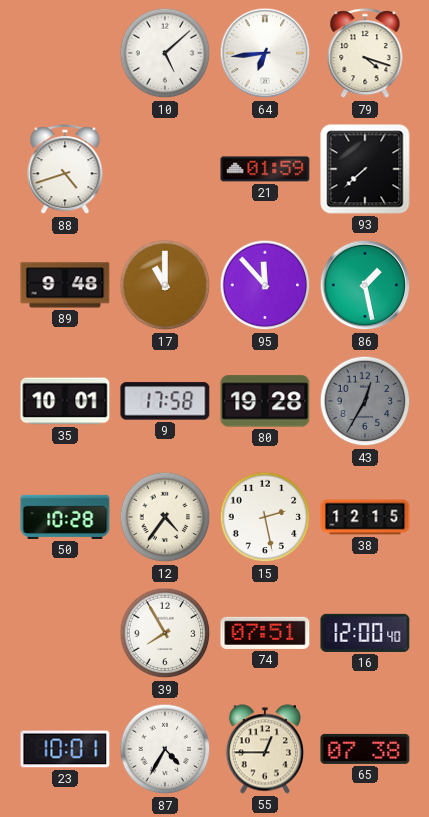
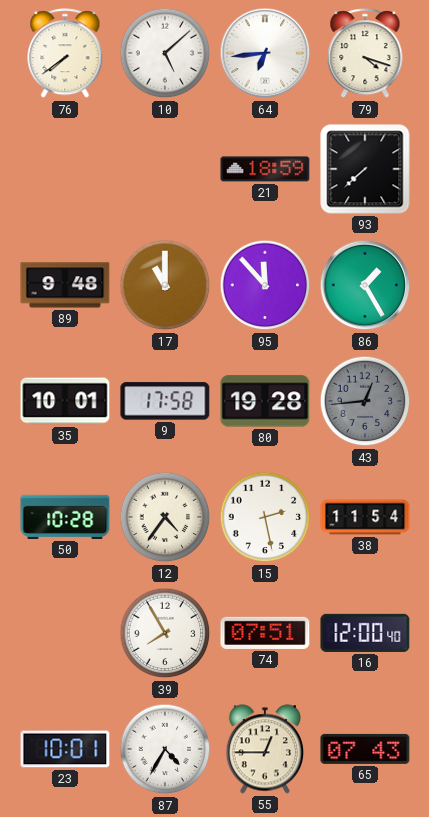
76: none -> 7:39
88: 4:42 -> none
21: 01:59 -> 18:59
86: 1:28 -> 1:25
43: 12:35 -> 12:44
38: 12:15 -> 11:54
65: 07:38 -> 07:43
